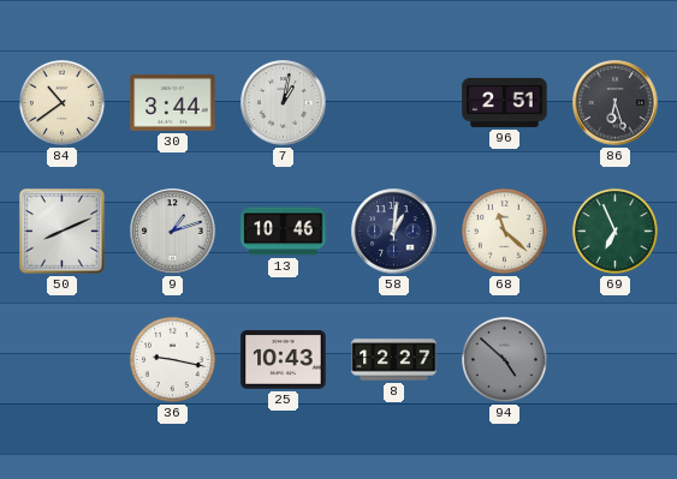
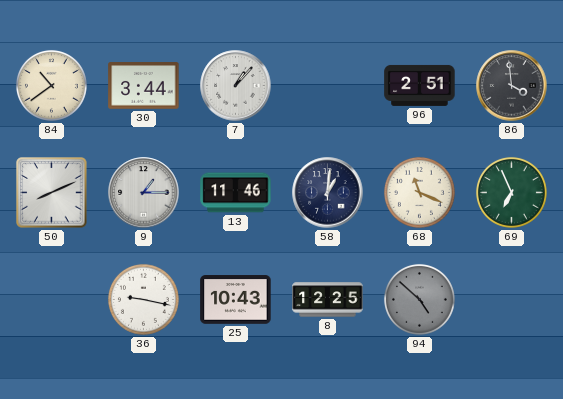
7: 1:02 -> 1:07
86: 6:27 -> 3:59
9: 1:12 -> 1:15
13: 10:46 -> 11:46
68: 11:22 -> 11:19
8: 12:27 -> 12:25
